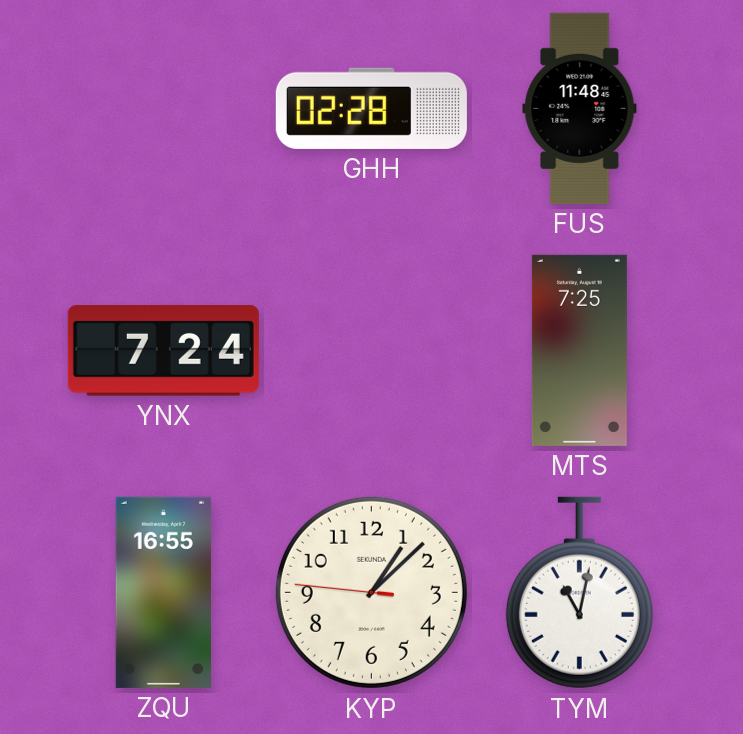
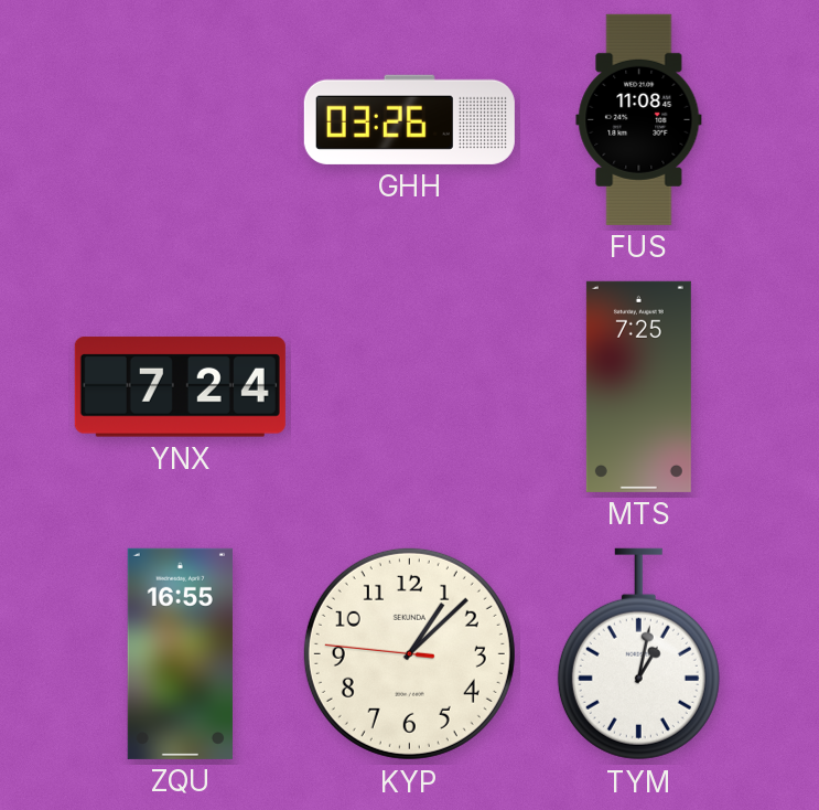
GHH: 02:28 -> 03:26
FUS: 11:48 -> 11:08
TYM: 11:02 -> 1:02
